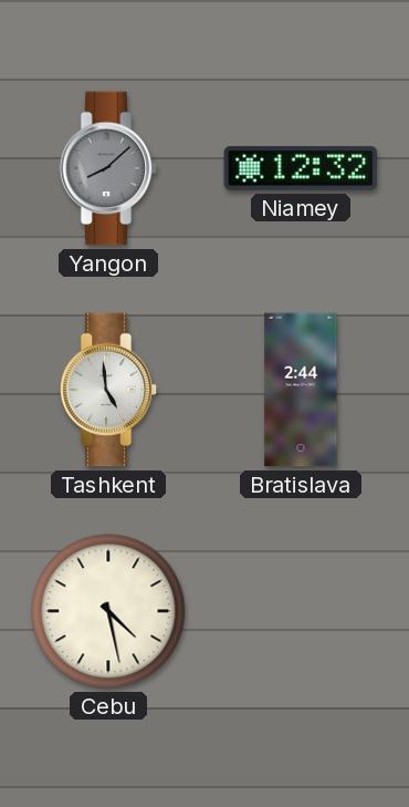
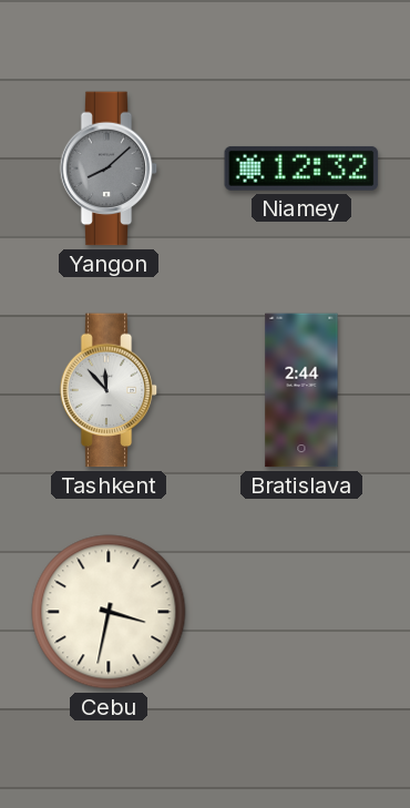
Tashkent: 4:59 -> 11:53
Cebu: 4:28 -> 3:32
